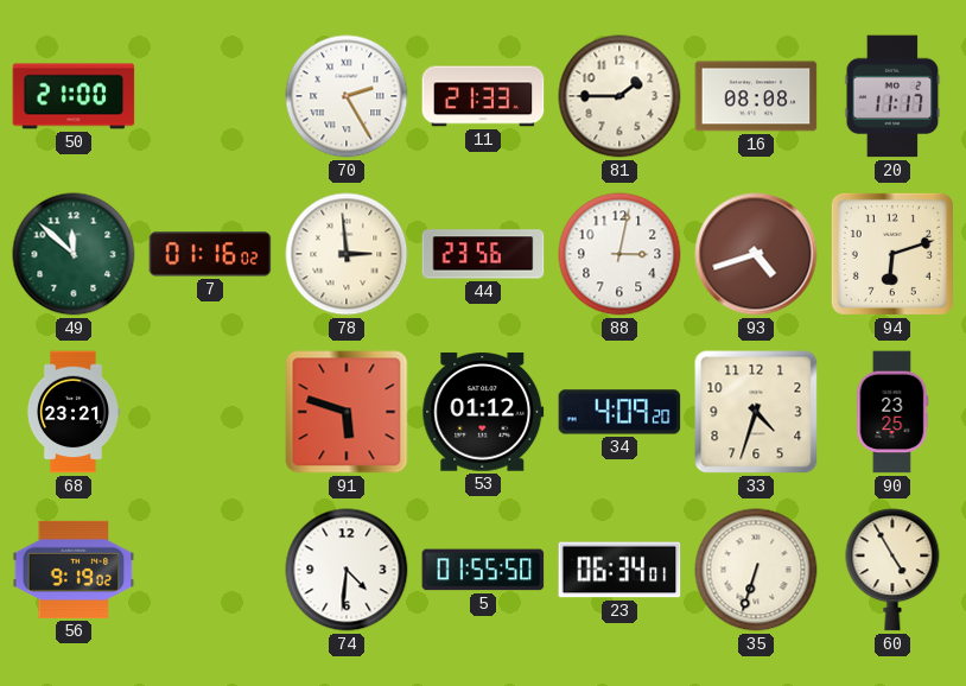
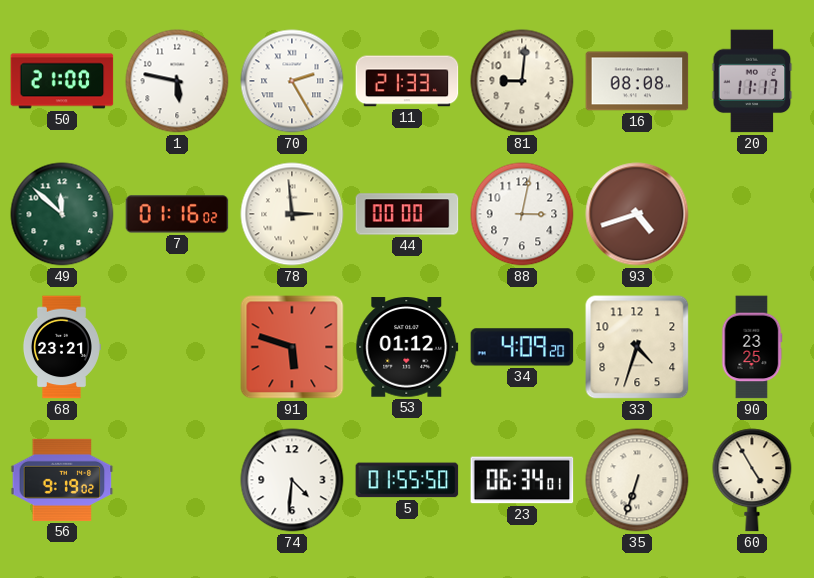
1: none -> 5:47
81: 1:45 -> 9:01
44: 23:56 -> 00:00
94: 6:12 -> none
